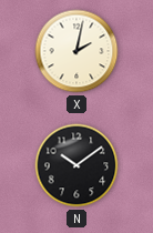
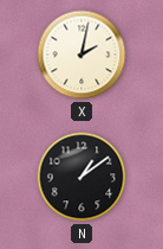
N: 10:09 -> 1:09
